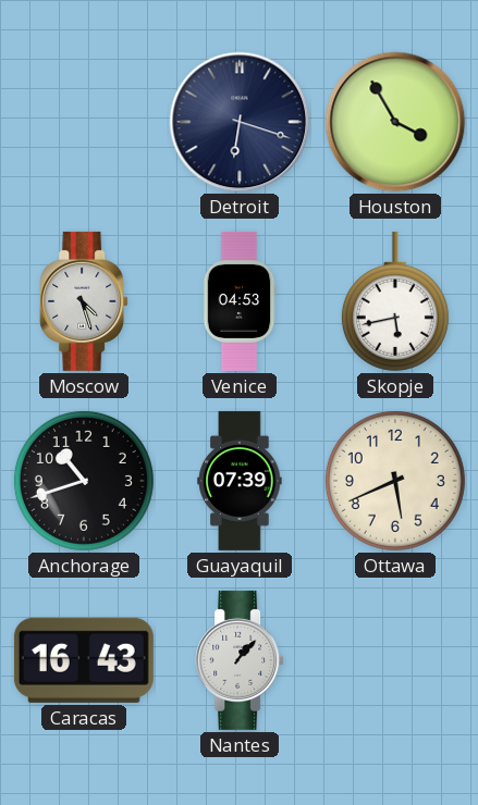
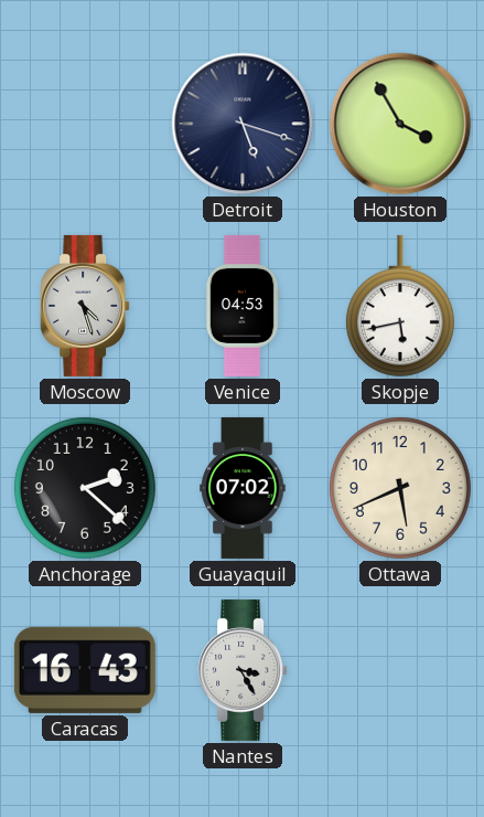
Detroit: 6:18 -> 5:18
Anchorage: 10:42 -> 2:22
Guayaquil: 07:39 -> 07:02
Nantes: 1:07 -> 3:25
